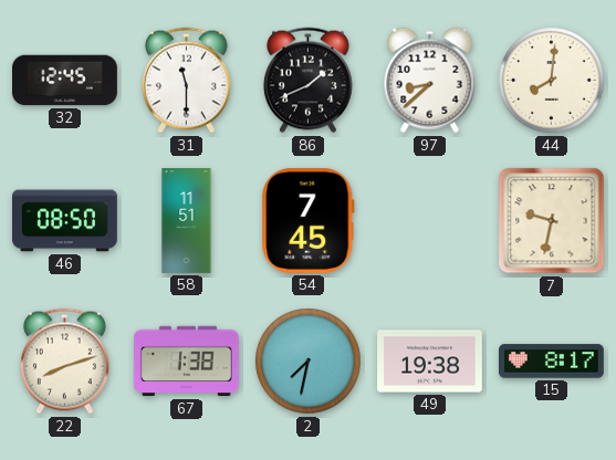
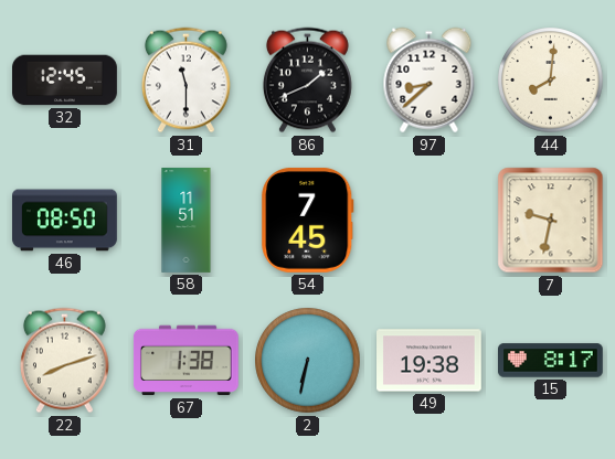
2: 7:32 -> 6:32
